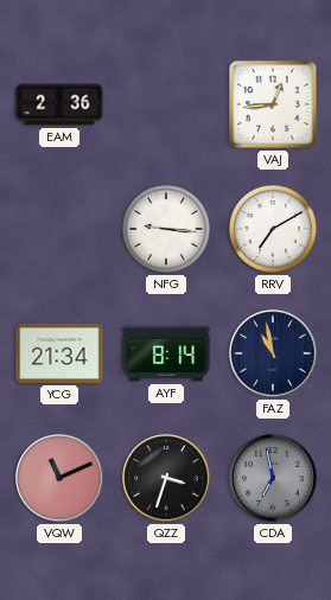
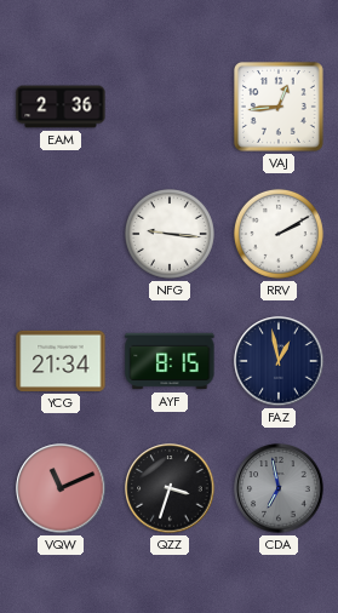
RRV: 7:10 -> 2:10
AYF: 8:14 -> 8:15
FAZ: 10:58 -> 12:58
